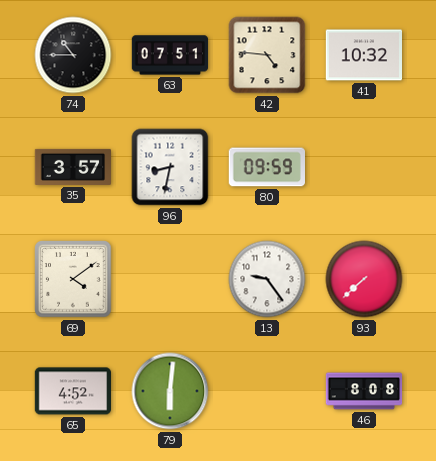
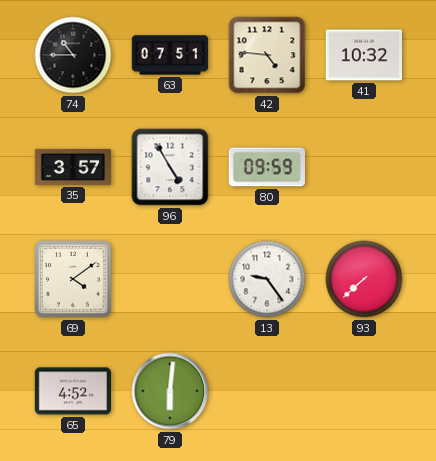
96: 8:32 -> 4:55
46: 8:08 -> none
